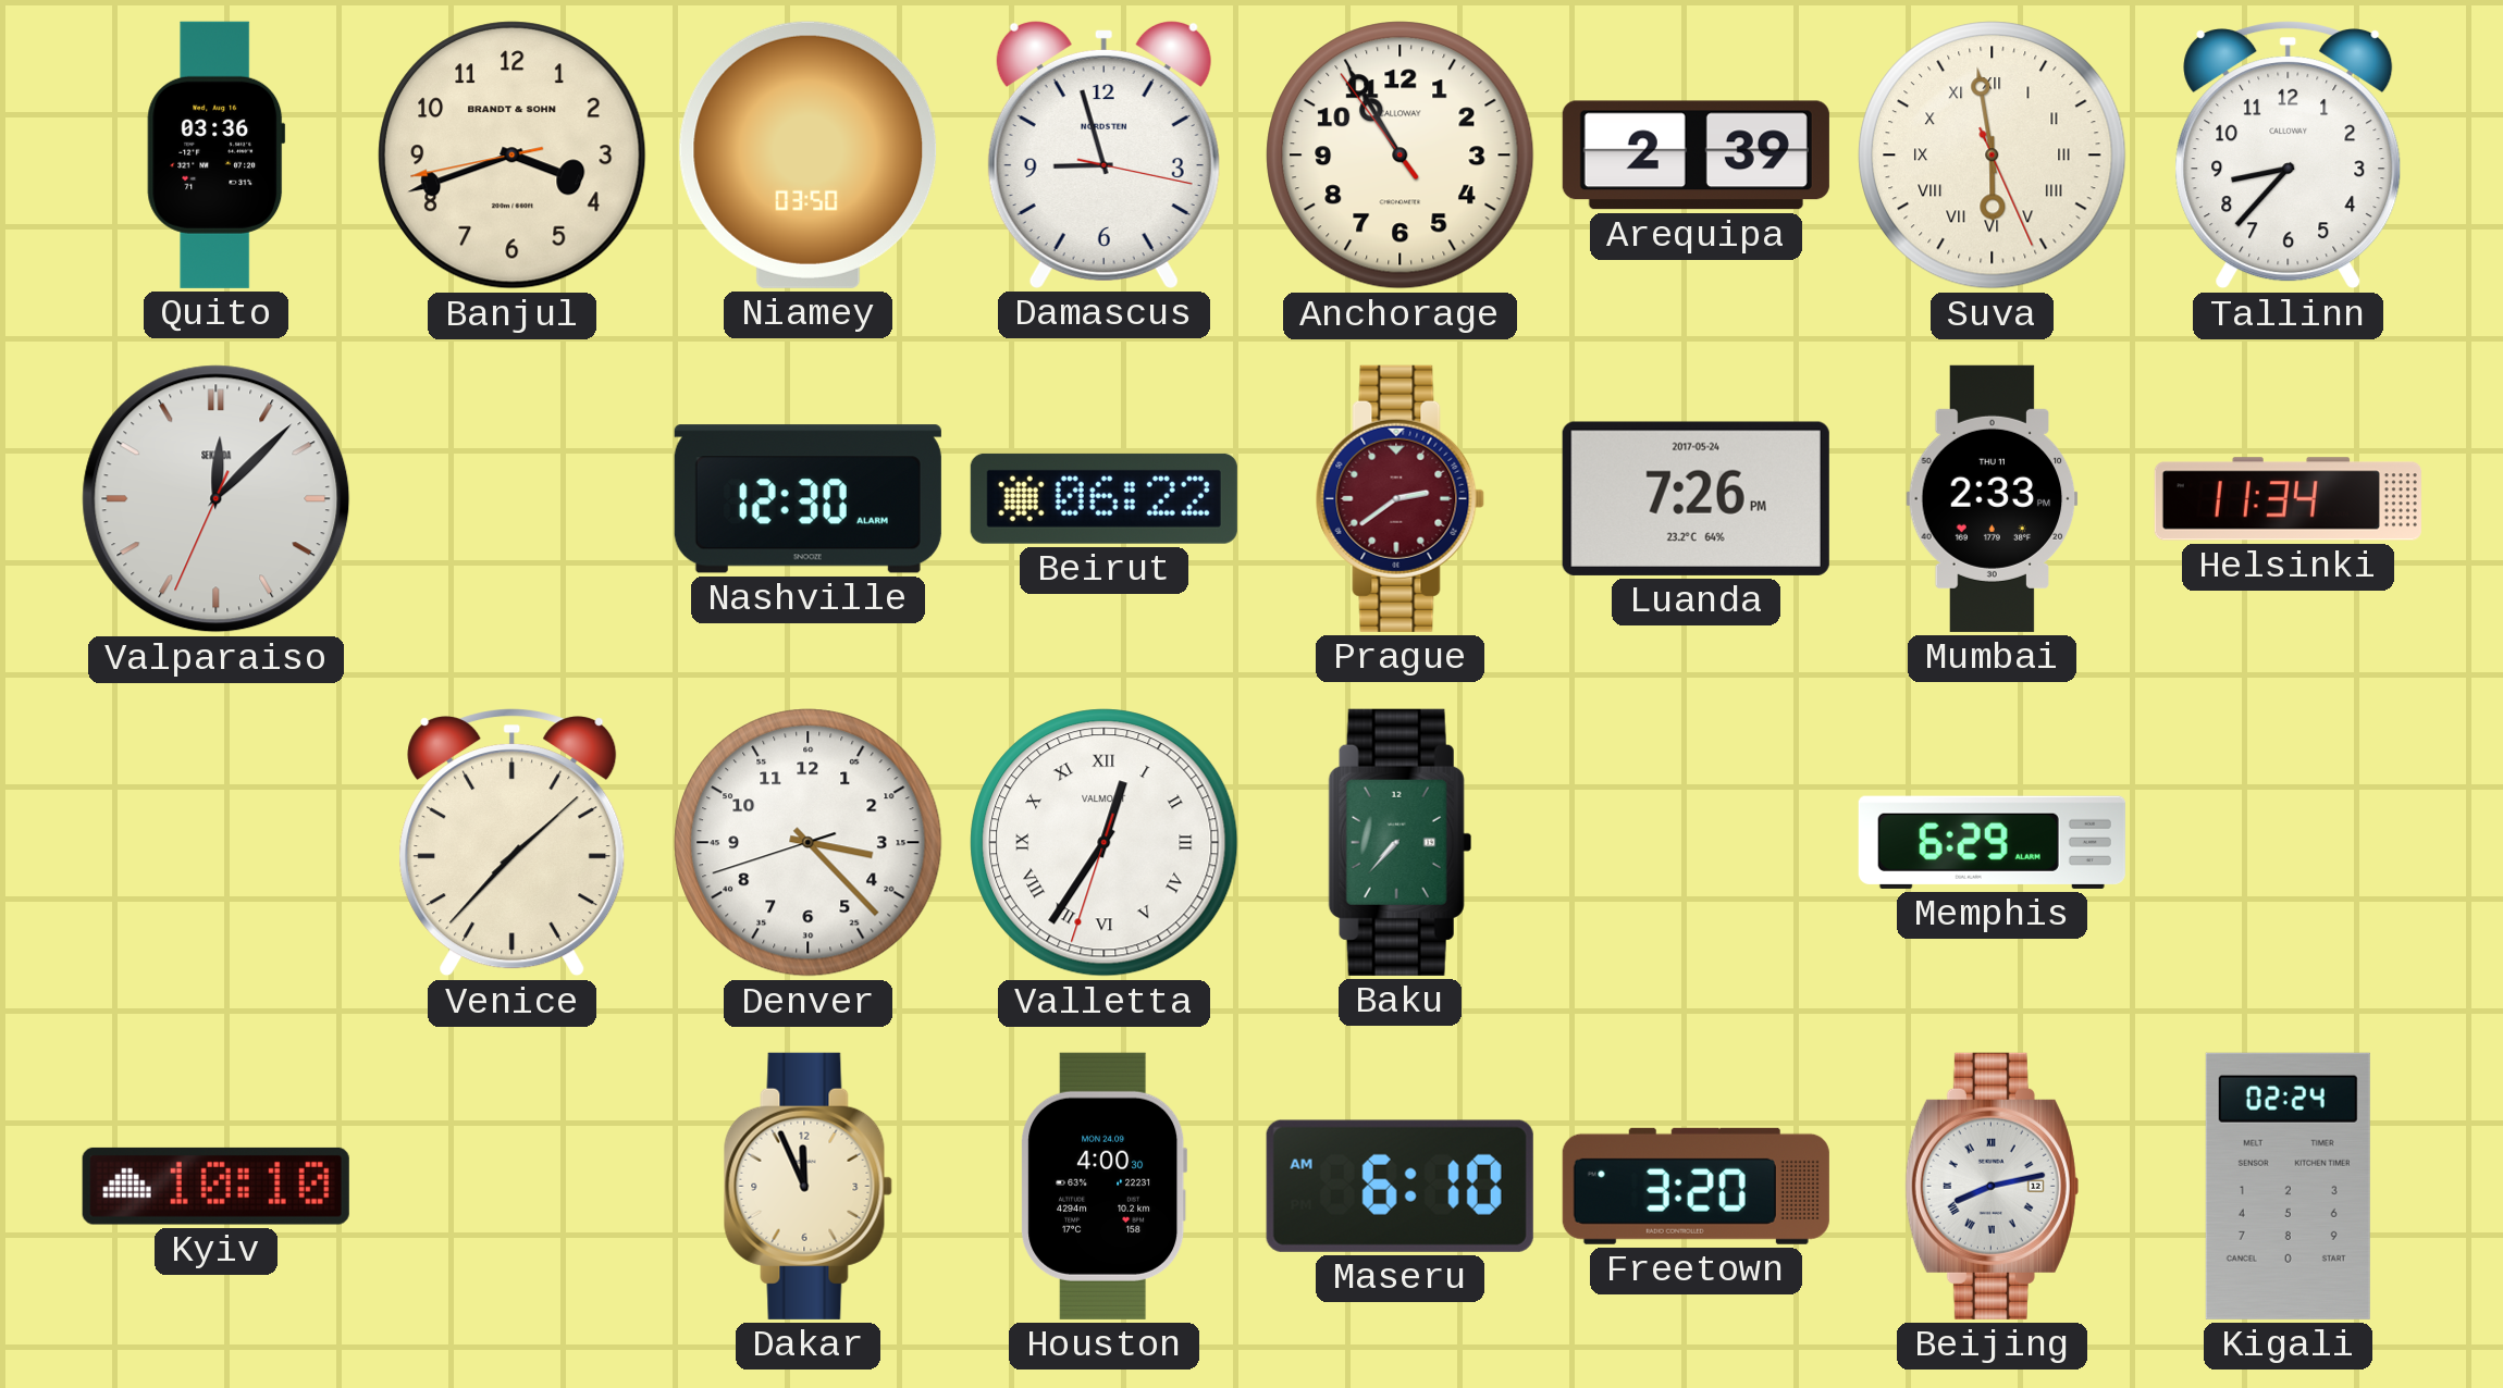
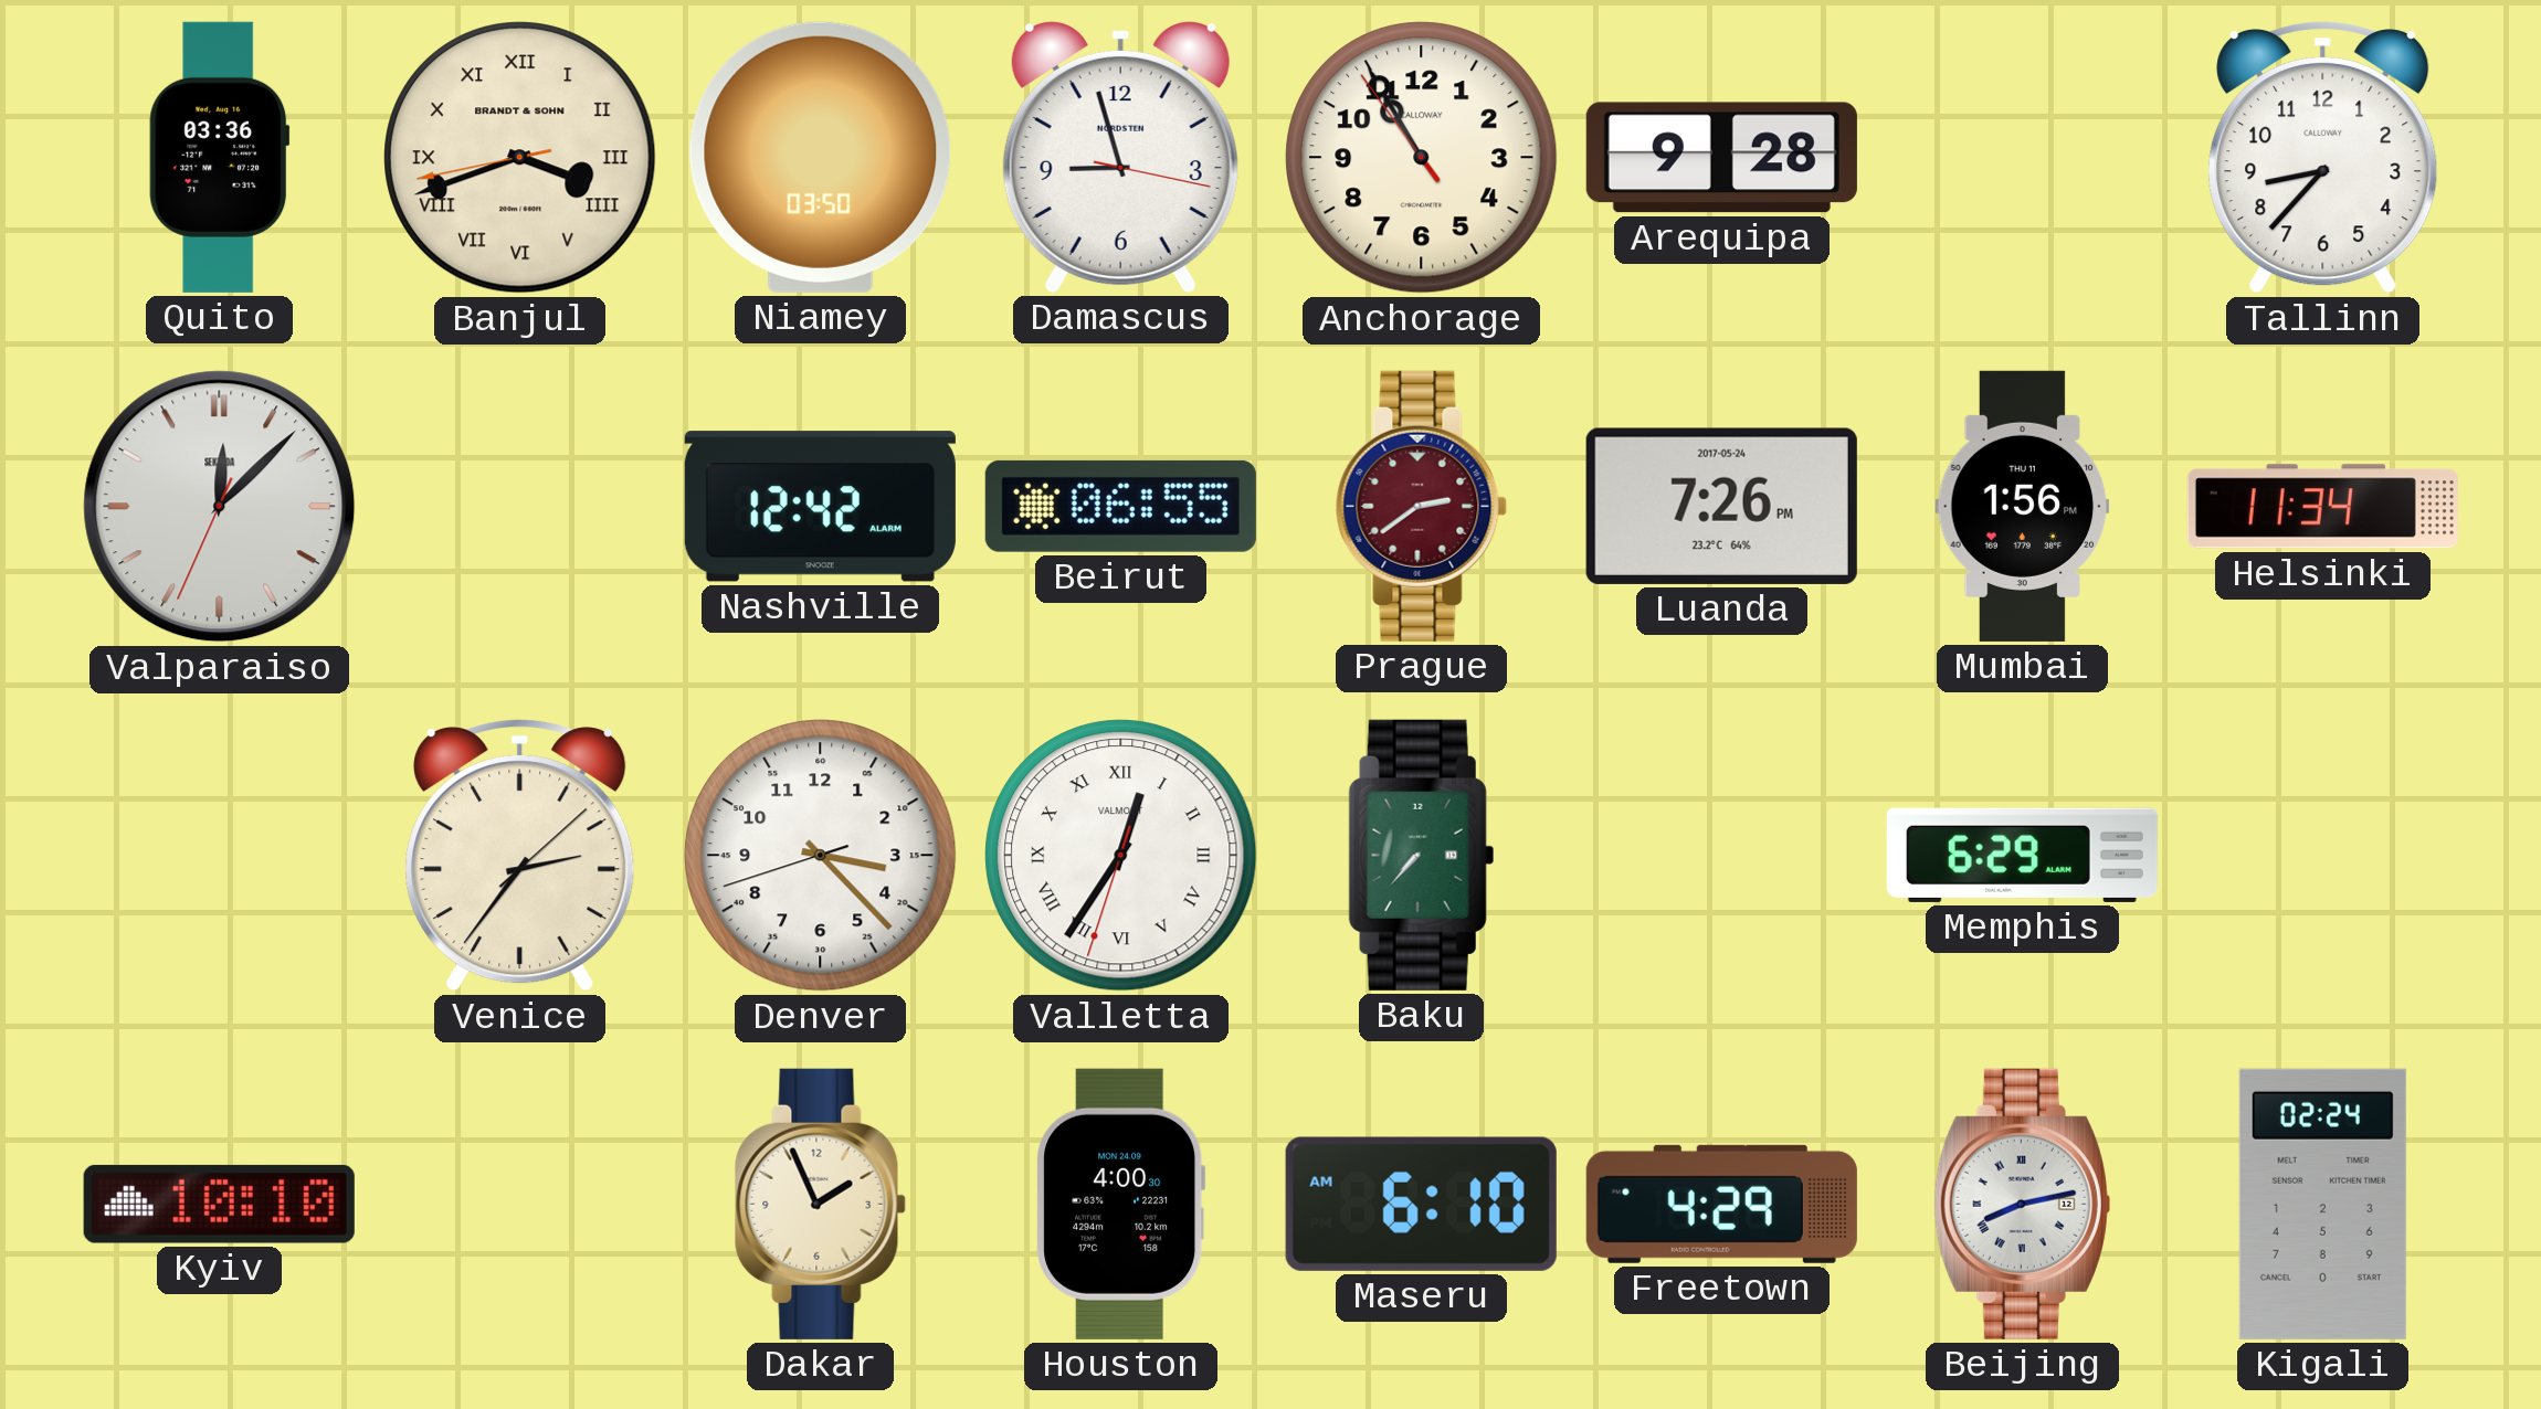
Banjul numerals: Arabic -> Roman
Arequipa: 2:39 -> 9:28
Suva: 5:58 -> none
Nashville: 12:30 -> 12:42
Beirut: 06:22 -> 06:55
Mumbai: 2:33 -> 1:56
Venice: 1:37 -> 2:36
Dakar: 11:56 -> 1:56
Freetown: 3:20 -> 4:29
